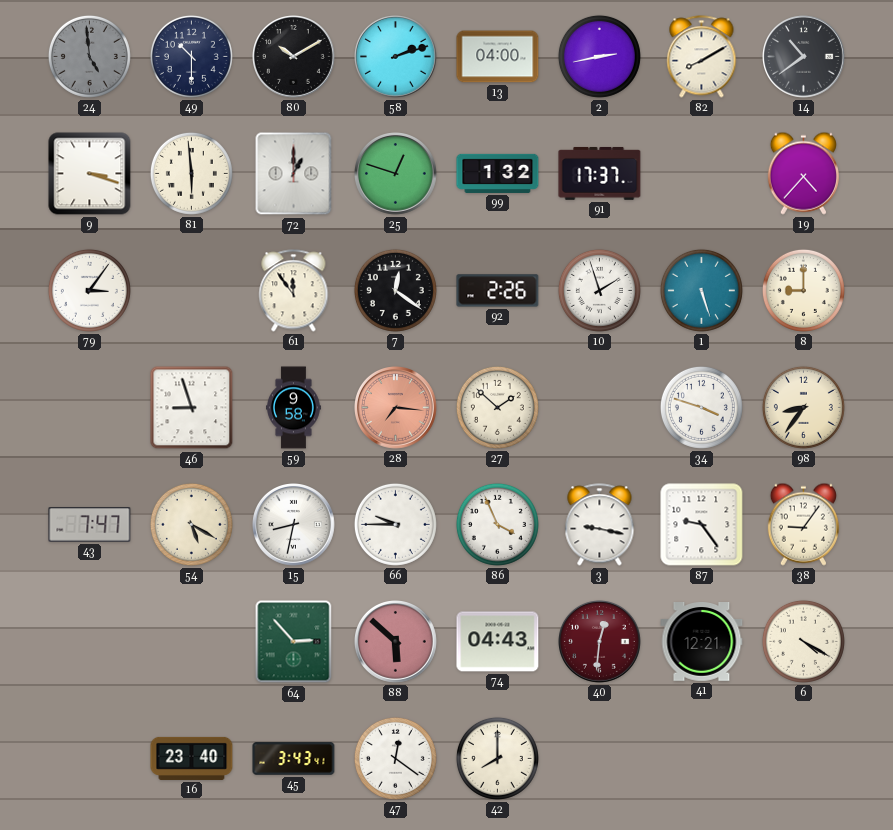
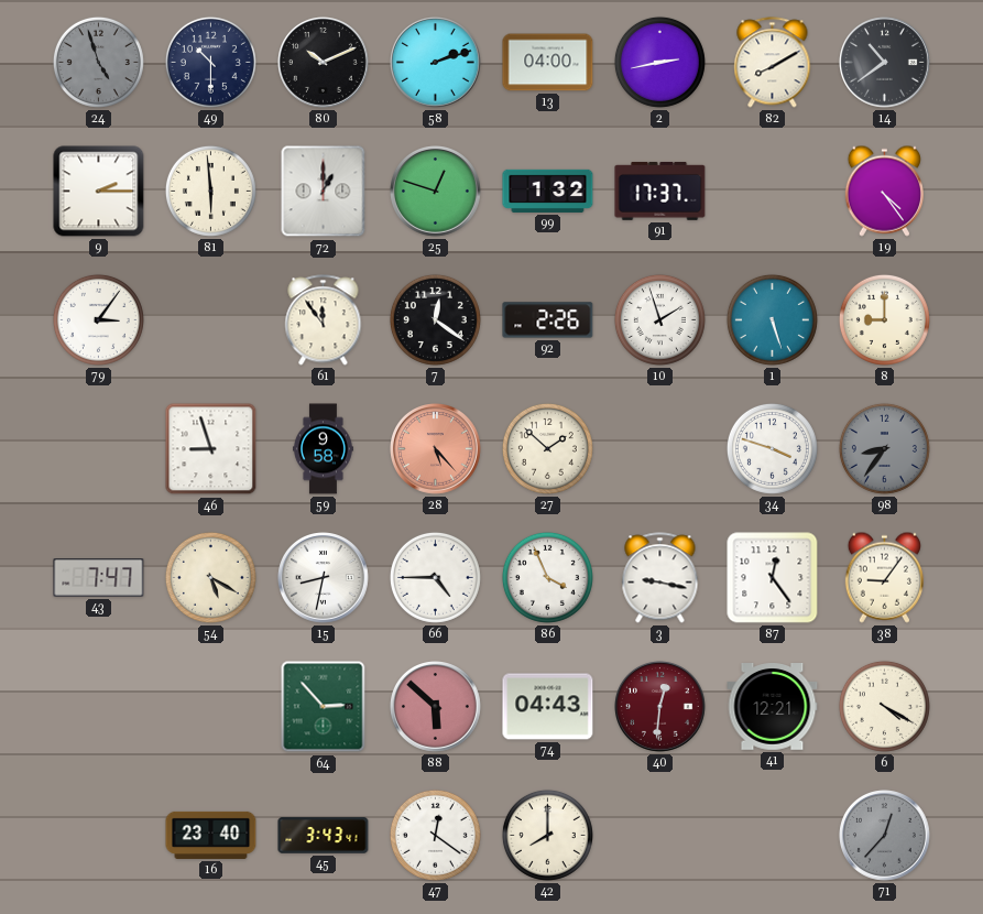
24: 4:59 -> 4:57
80: 10:10 -> 10:11
9: 3:18 -> 2:15
19: 4:37 -> 4:24
28: 7:16 -> 5:23
98 dial: cream -> grey
66: 9:45 -> 4:45
87: 9:24 -> 12:24
71: none -> 12:37
